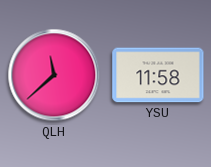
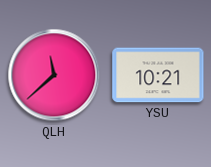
YSU: 11:58 -> 10:21
